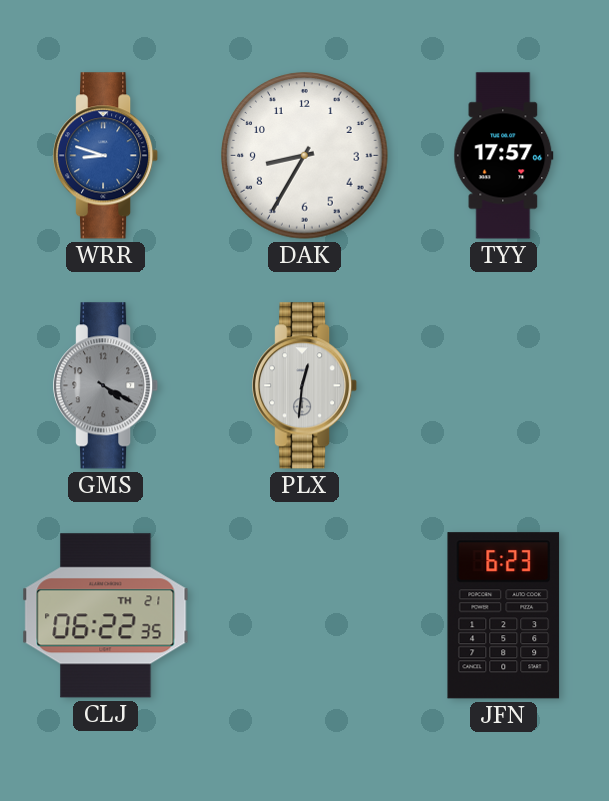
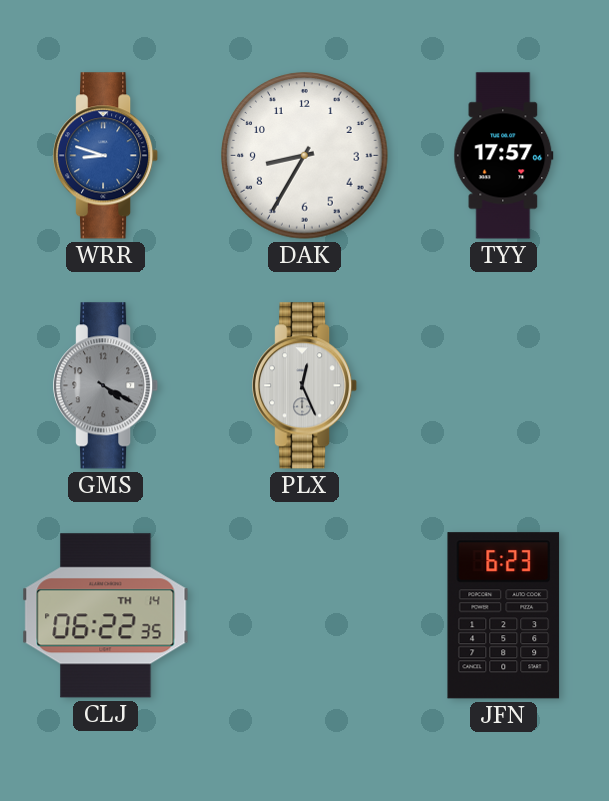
PLX: 12:31 -> 12:26
CLJ date: TH 21 -> TH 14
